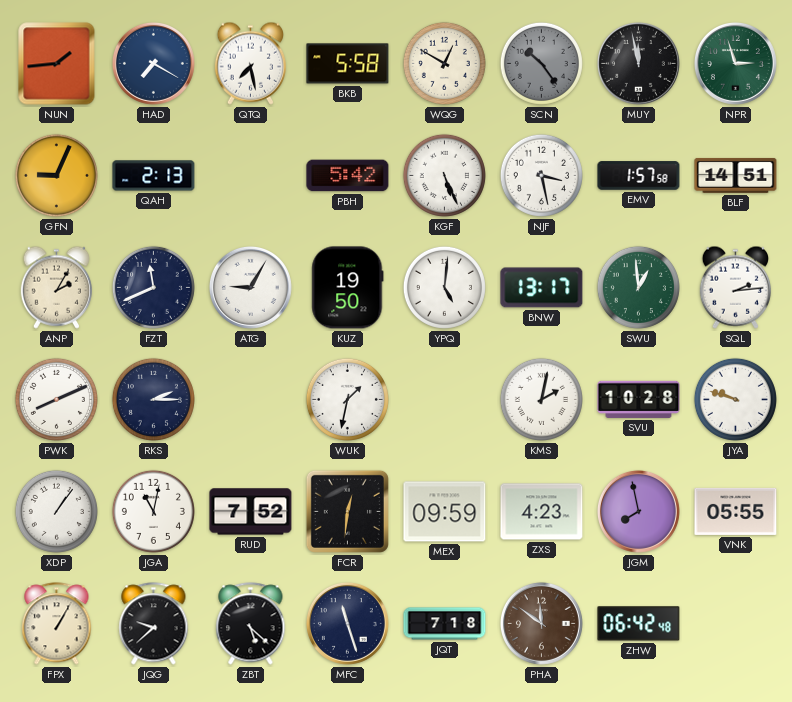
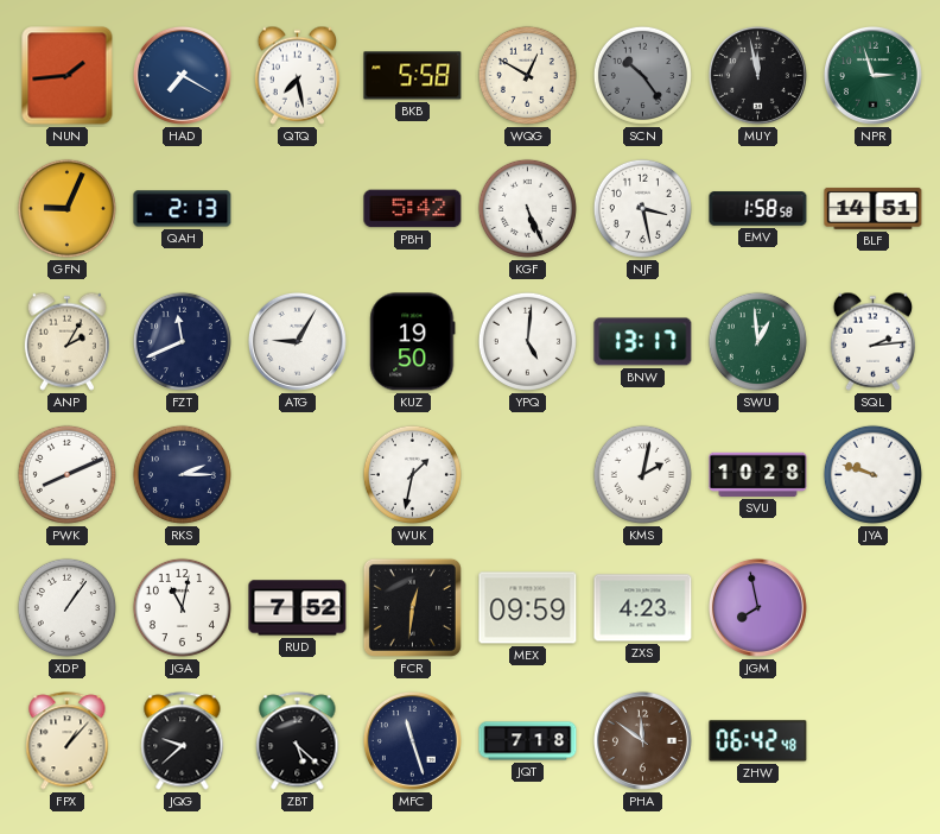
EMV: 1:57 -> 1:58
VNK: 05:55 -> none
FPX: 1:05 -> 1:07
